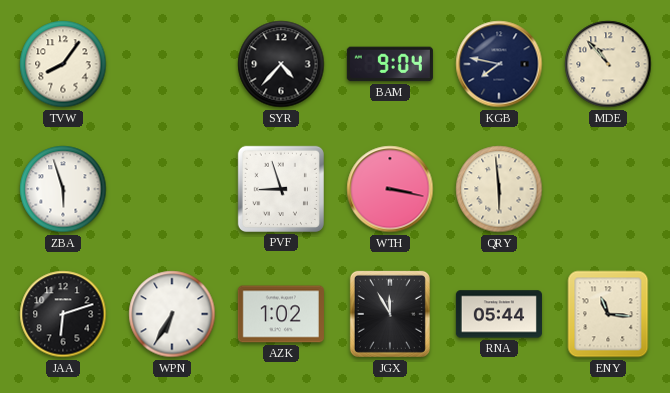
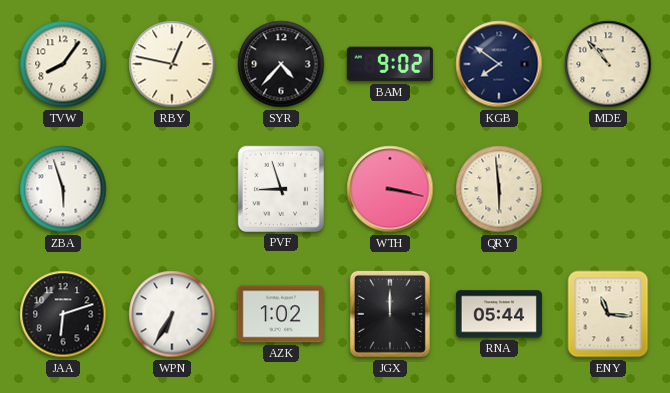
RBY: none -> 12:47
BAM: 9:04 -> 9:02
KGB: 7:47 -> 7:51
JGX: 11:55 -> 12:00
